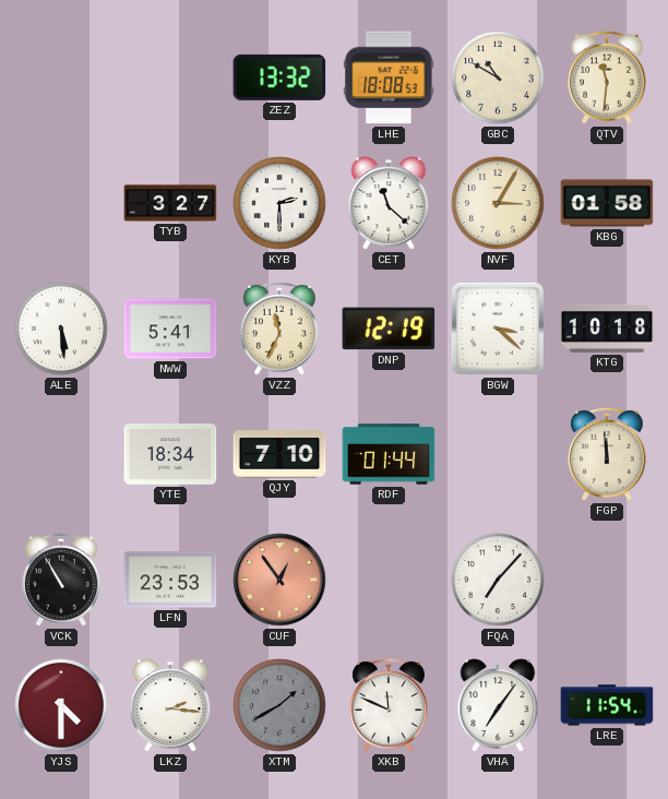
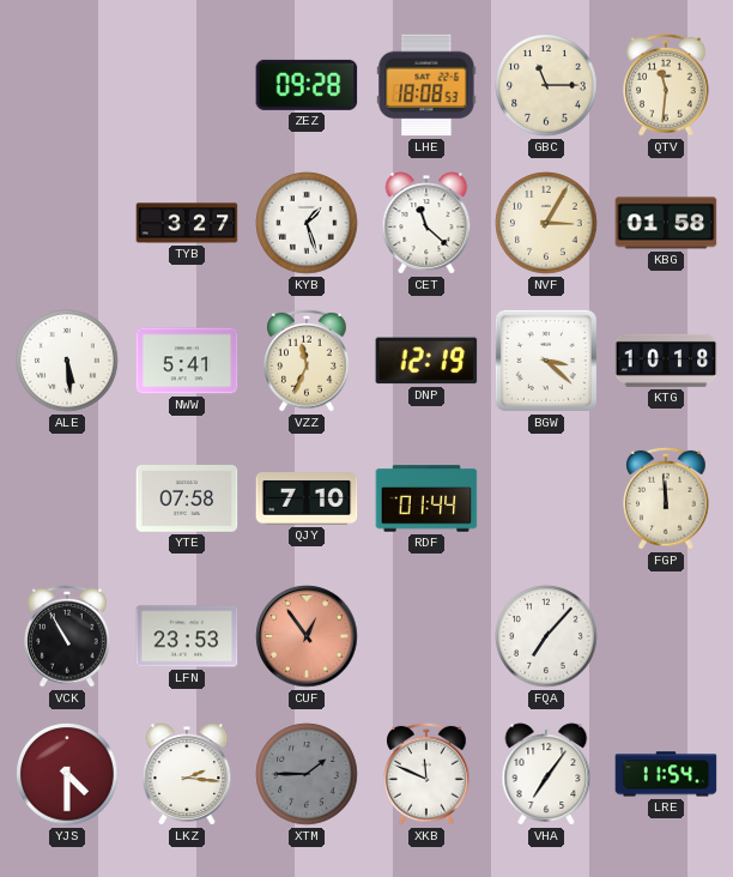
ZEZ: 13:32 -> 09:28
GBC: 10:50 -> 11:15
KYB: 2:30 -> 1:27
YTE: 18:34 -> 07:58
XTM: 1:40 -> 1:45
